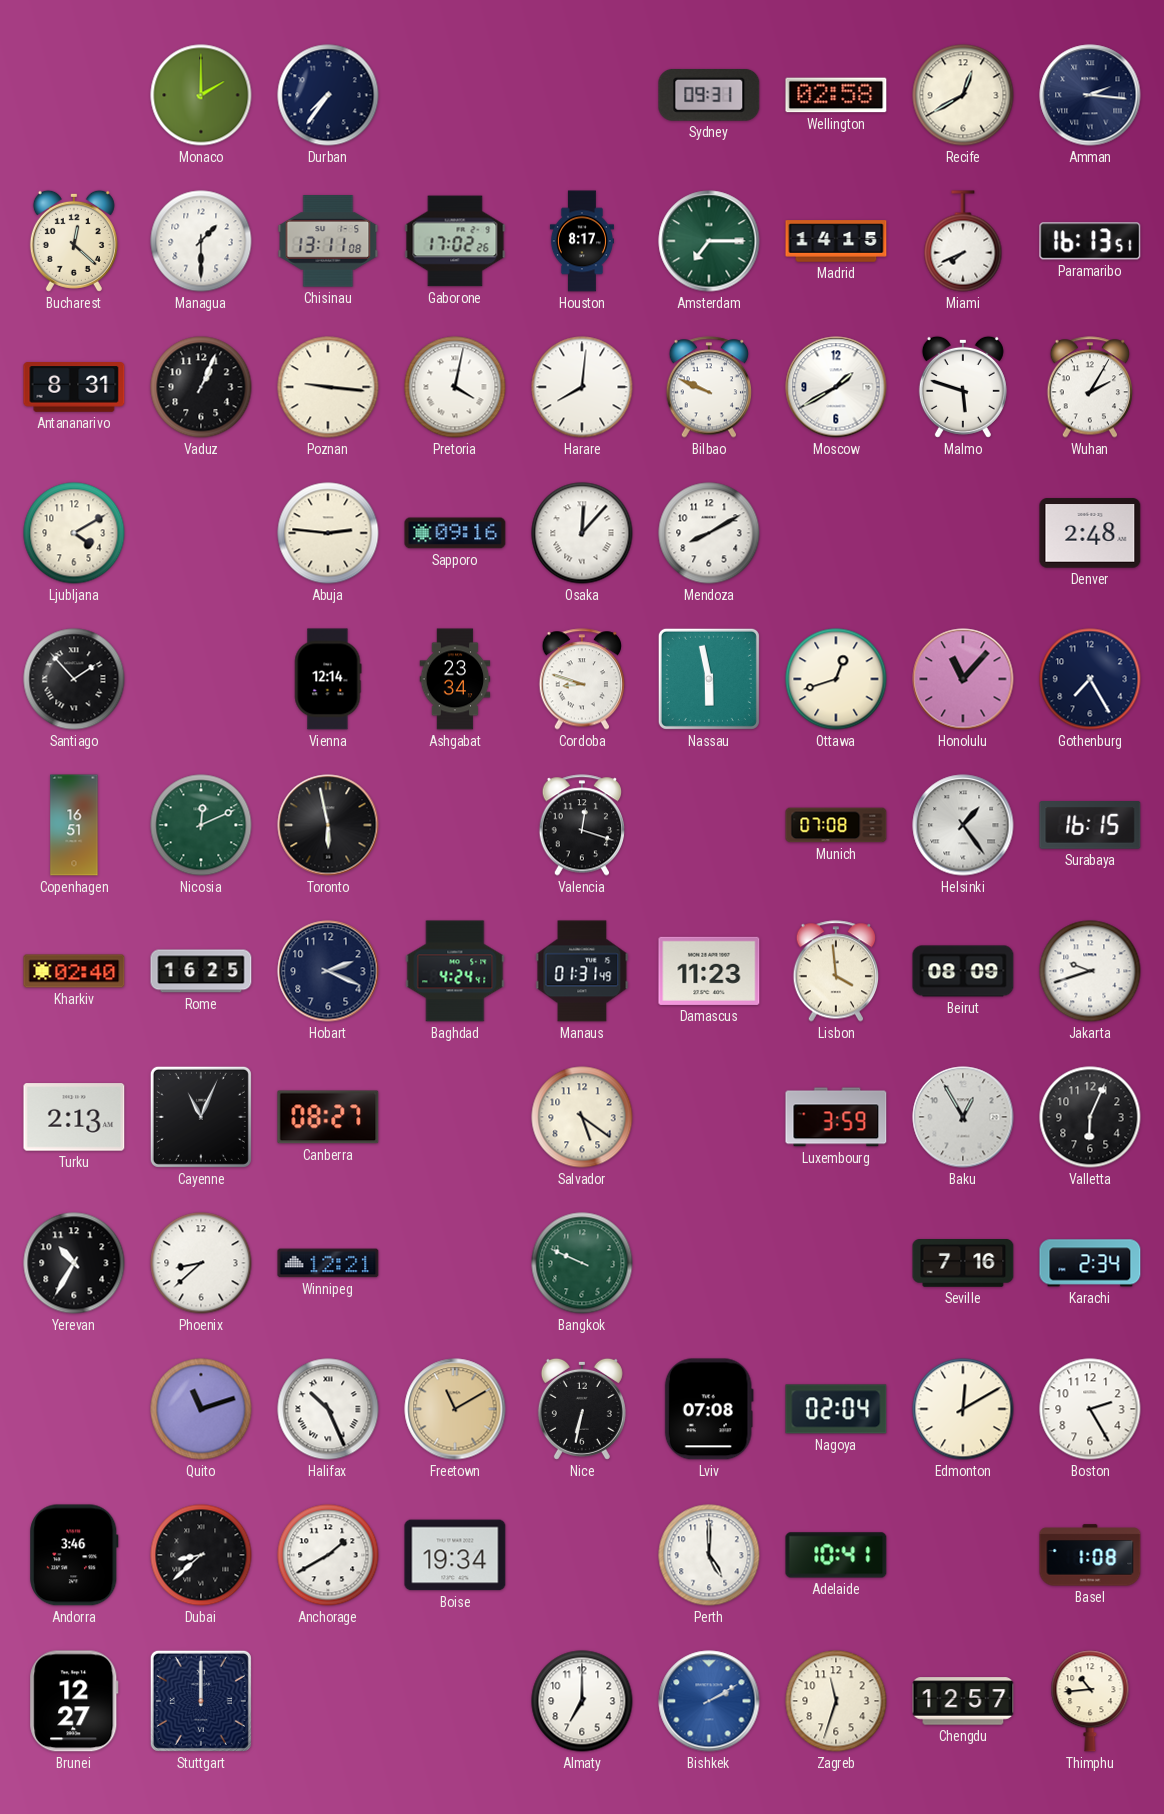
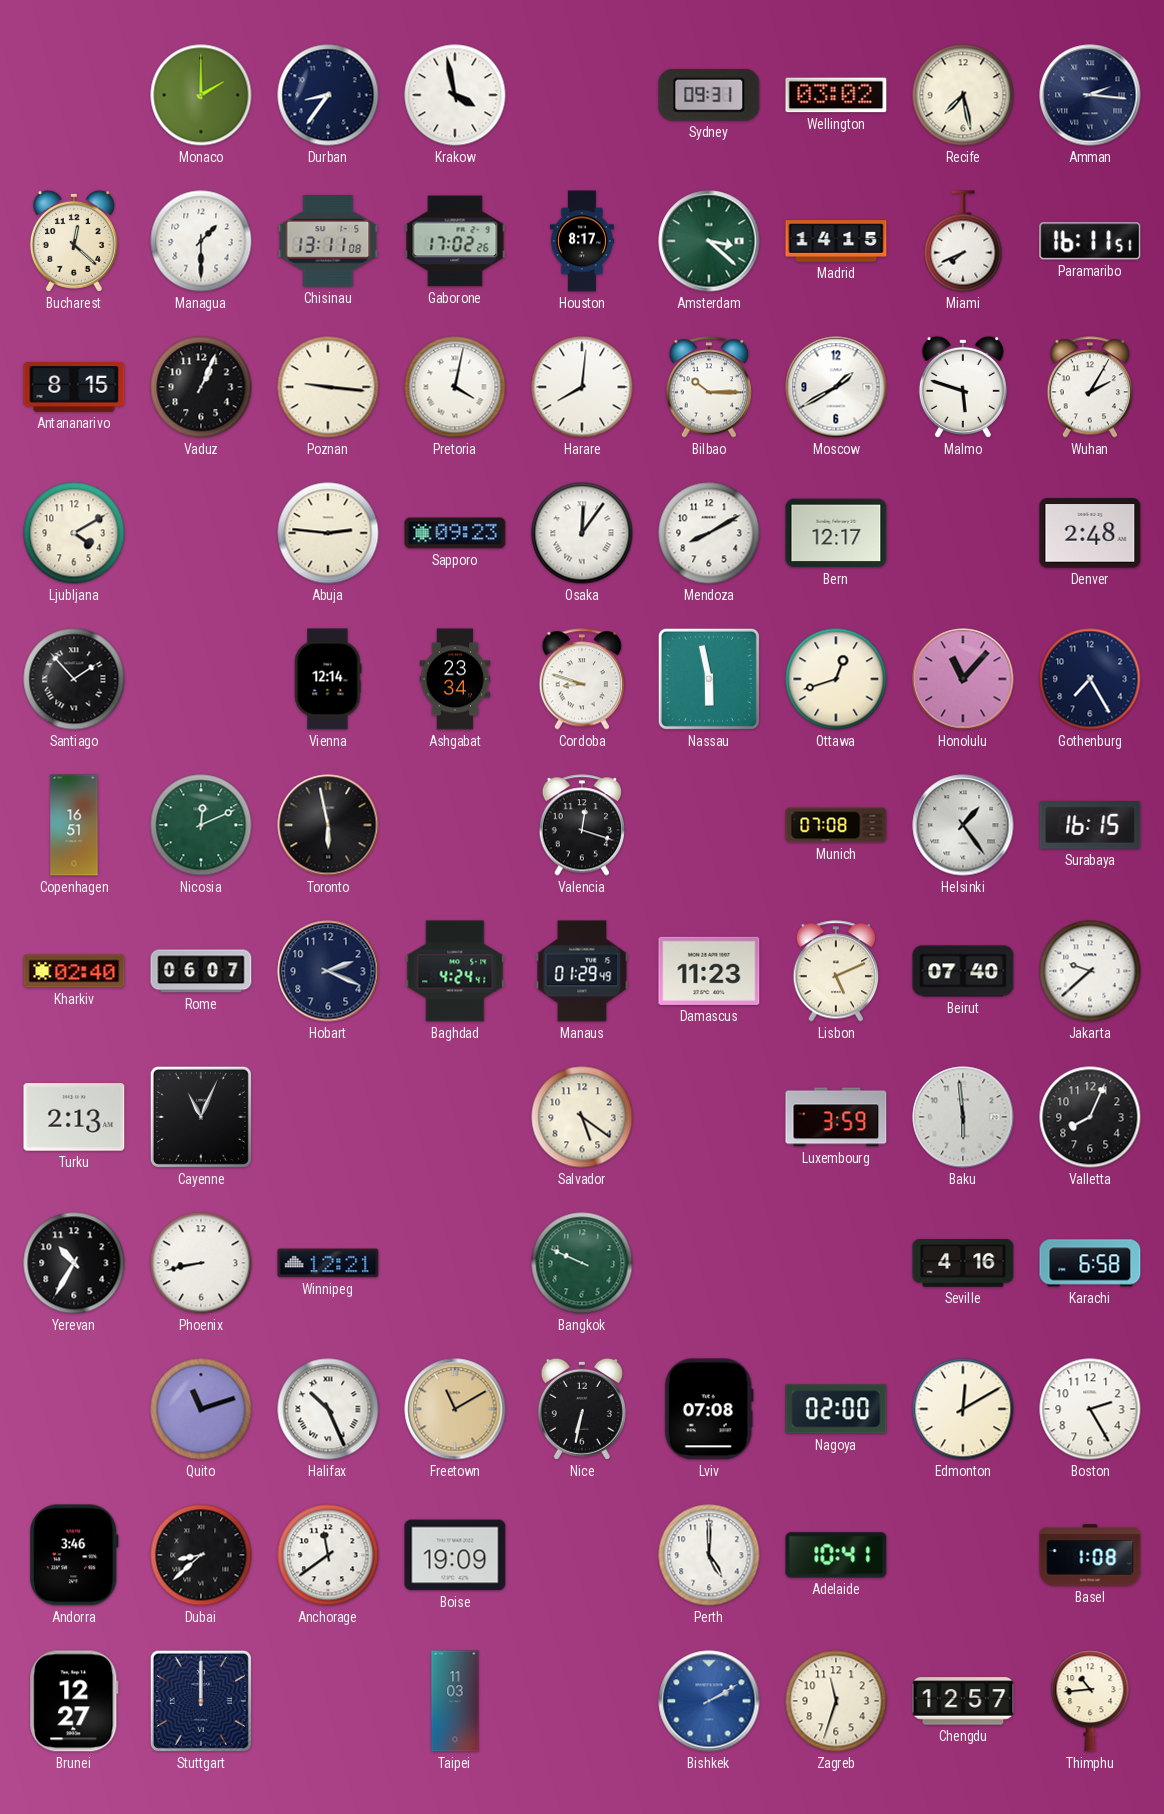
Durban: 7:36 -> 8:36
Krakow: none -> 3:58
Wellington: 02:58 -> 03:02
Recife: 12:40 -> 7:28
Amsterdam: 7:15 -> 3:22
Paramaribo: 16:13 -> 16:11
Antananarivo: 8:31 -> 8:15
Bilbao: 9:49 -> 10:15
Sapporo: 09:16 -> 09:23
Osaka: 12:07 -> 12:06
Bern: none -> 12:17
Rome: 16:25 -> 06:07
Manaus: 01:31 -> 01:29
Lisbon: 3:59 -> 5:11
Beirut: 08:09 -> 07:40
Jakarta: 9:42 -> 9:38
Canberra: 08:27 -> none
Baku: 12:55 -> 5:59
Valletta: 6:04 -> 8:04
Phoenix: 8:38 -> 8:43
Seville: 7:16 -> 4:16
Karachi: 2:34 -> 6:58
Nagoya: 02:04 -> 02:00
Anchorage: 1:40 -> 11:39
Boise: 19:34 -> 19:09
Taipei: none -> 11:03
Almaty: 7:00 -> none
